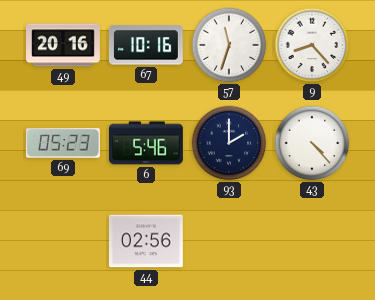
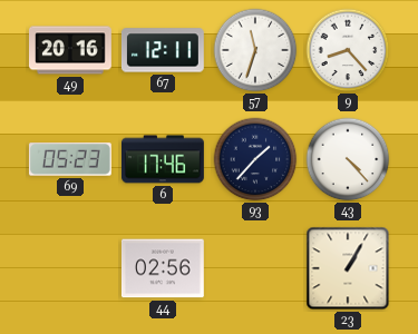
67: 10:16 -> 12:11
6: 5:46 -> 17:46
93: 2:00 -> 1:37
23: none -> 1:05
